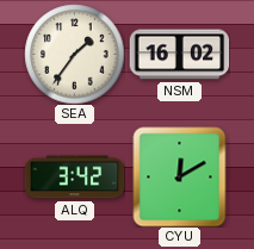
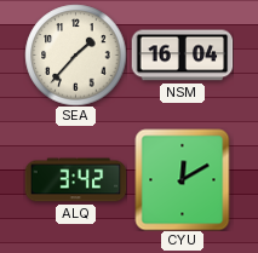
SEA: 1:36 -> 1:37
NSM: 16:02 -> 16:04
